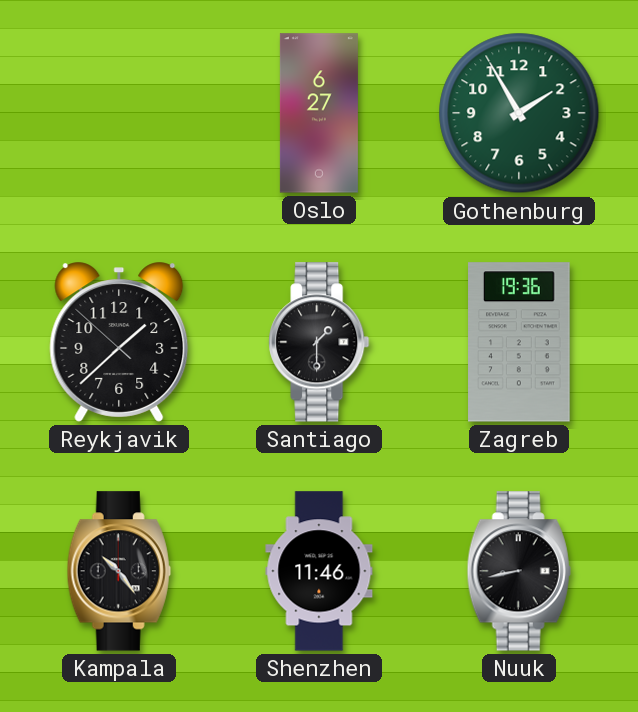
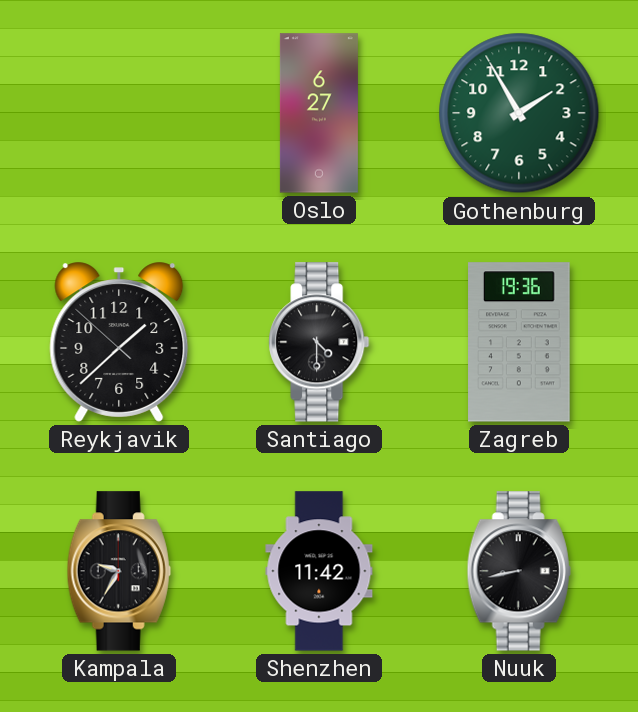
Santiago: 1:30 -> 4:30
Kampala: 10:24 -> 9:35
Shenzhen: 11:46 -> 11:42
